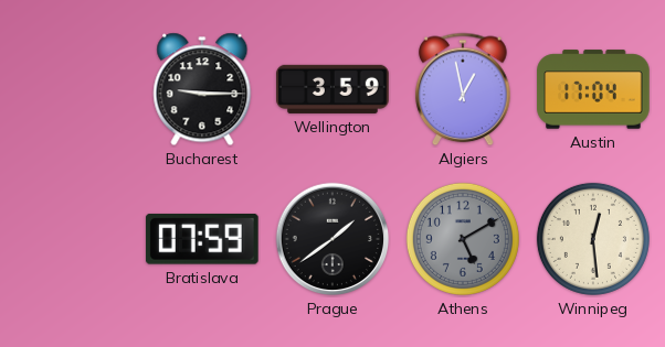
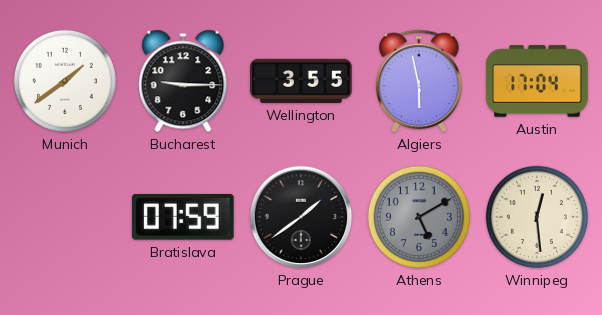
Munich: none -> 1:39
Wellington: 3:59 -> 3:55
Algiers: 12:58 -> 5:58
